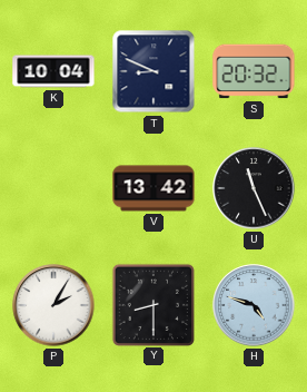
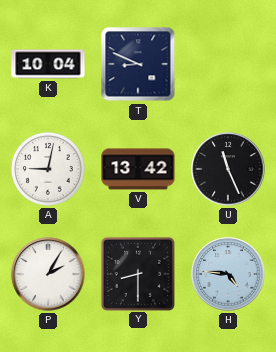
S: 20:32 -> none
A: none -> 9:02
H: 4:48 -> 4:46
